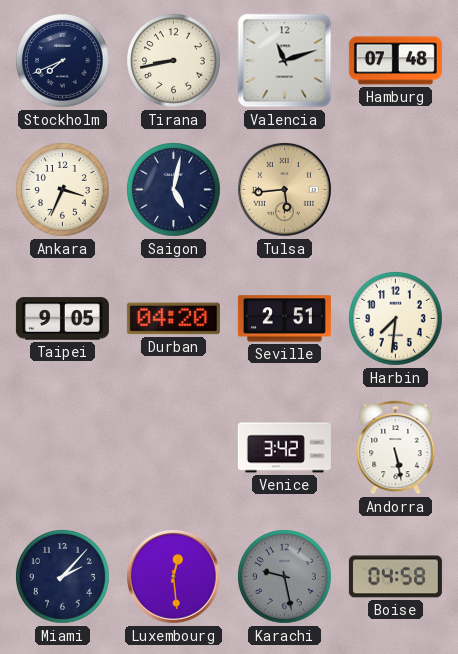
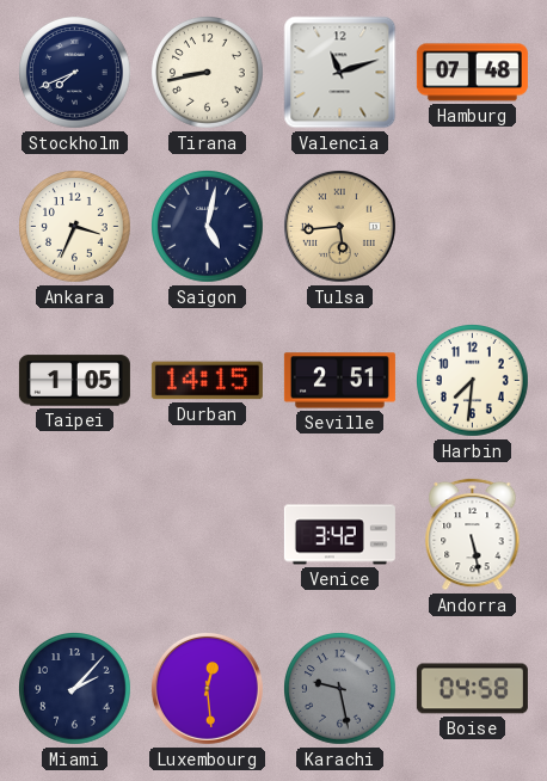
Taipei: 9:05 -> 1:05
Durban: 04:20 -> 14:15
